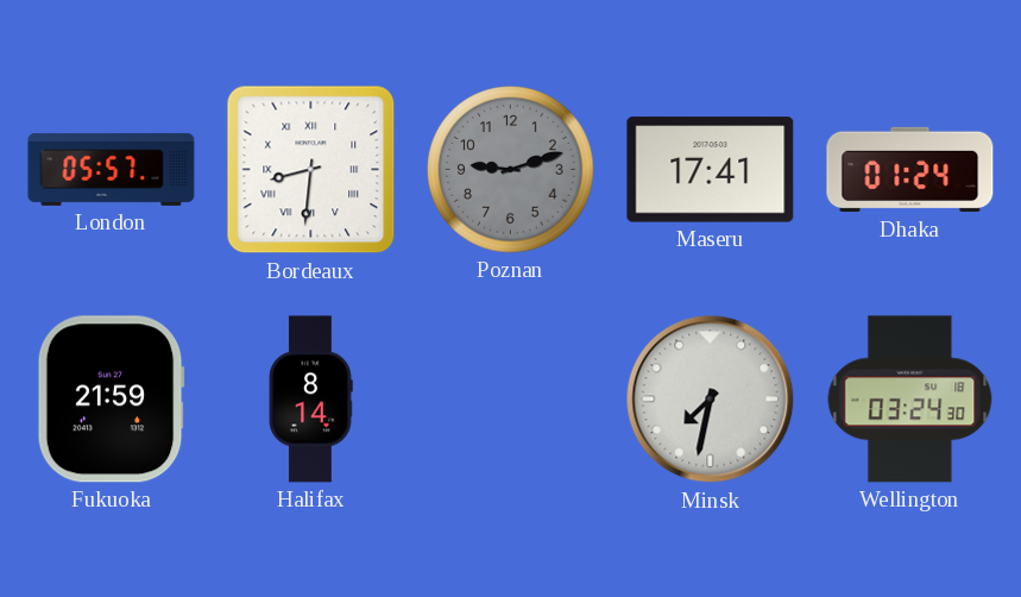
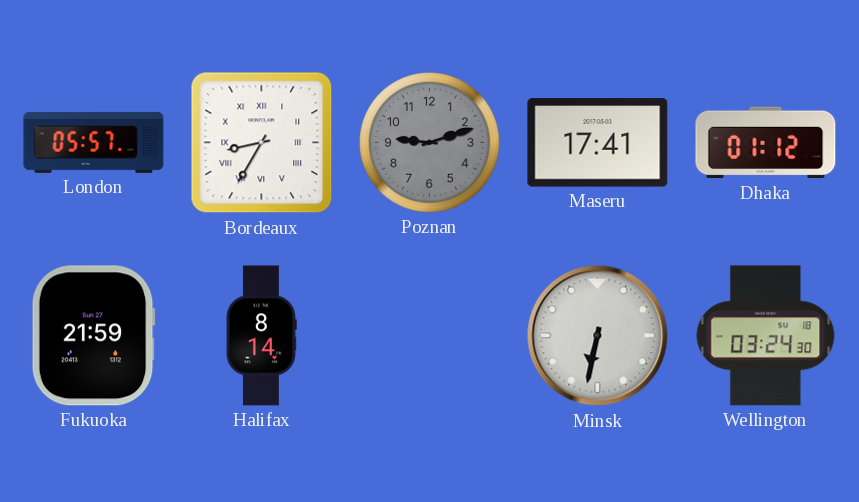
Bordeaux: 8:31 -> 8:35
Dhaka: 01:24 -> 01:12
Minsk: 7:32 -> 6:32
